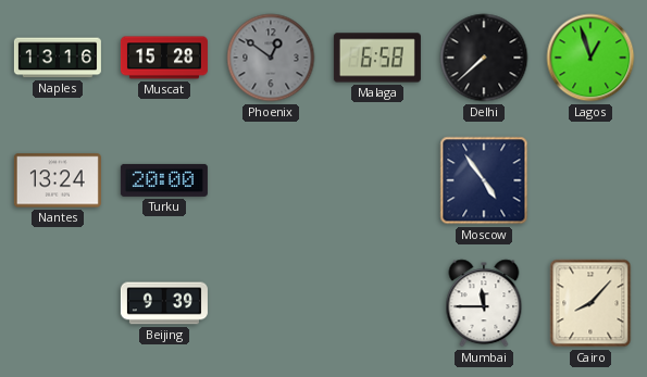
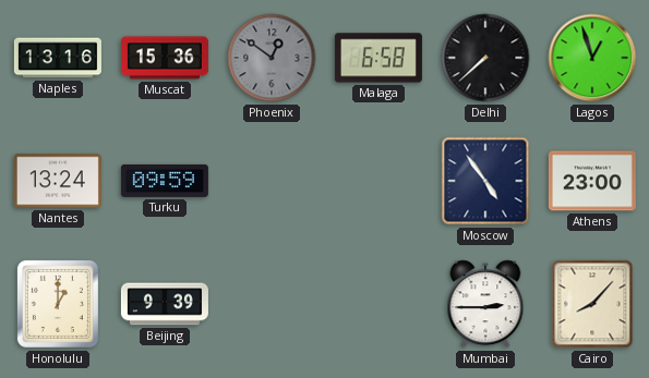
Muscat: 15:28 -> 15:36
Turku: 20:00 -> 09:59
Athens: none -> 23:00
Honolulu: none -> 1:00
Mumbai: 11:45 -> 2:45
